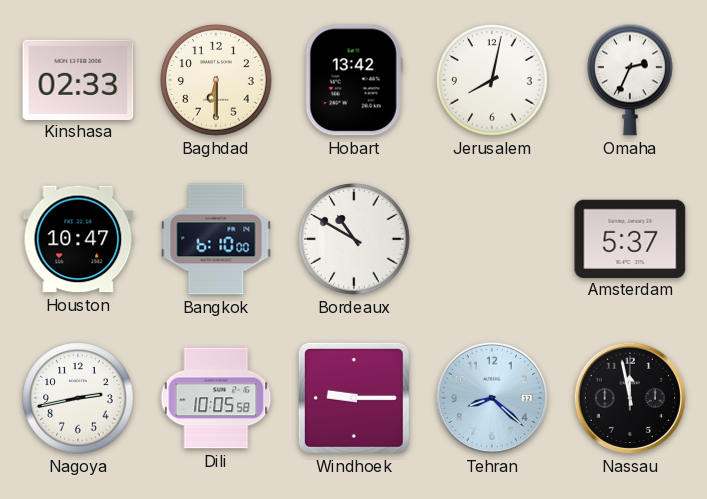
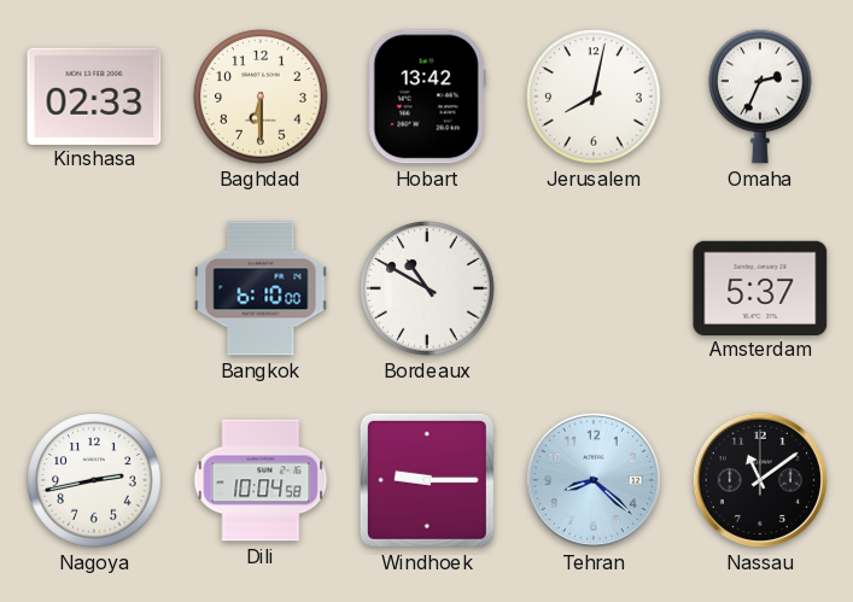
Houston: 10:47 -> none
Dili: 10:05 -> 10:04
Nassau: 11:58 -> 11:09
